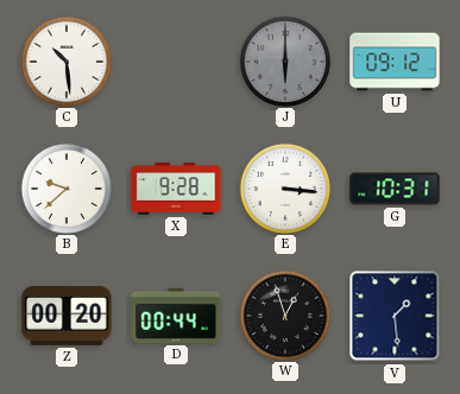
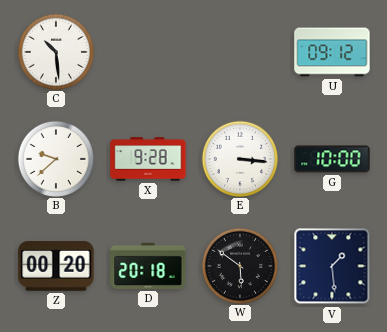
J: 6:00 -> none
G: 10:31 -> 10:00
D: 00:44 -> 20:18
W: 12:57 -> 5:51
